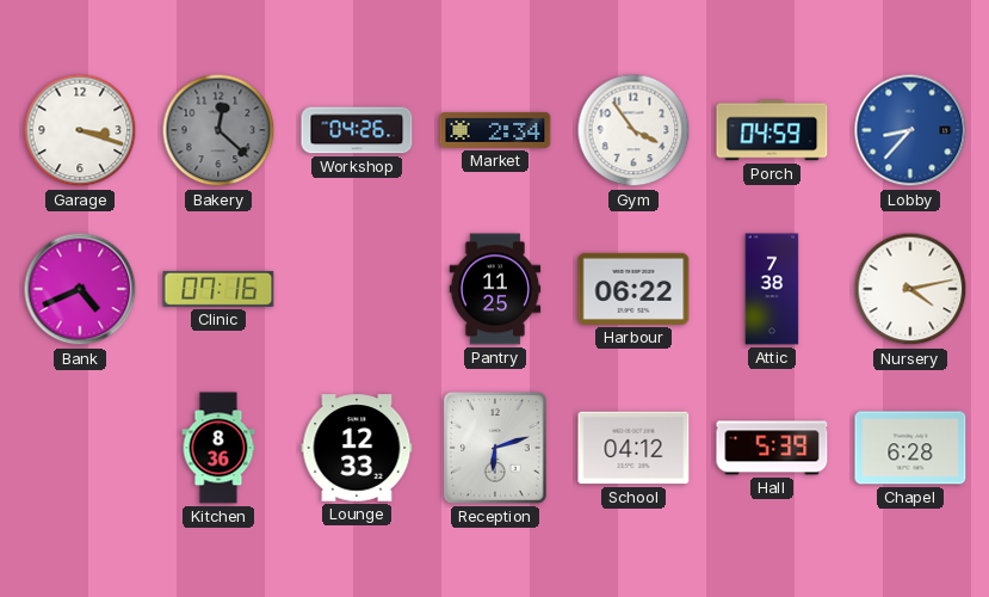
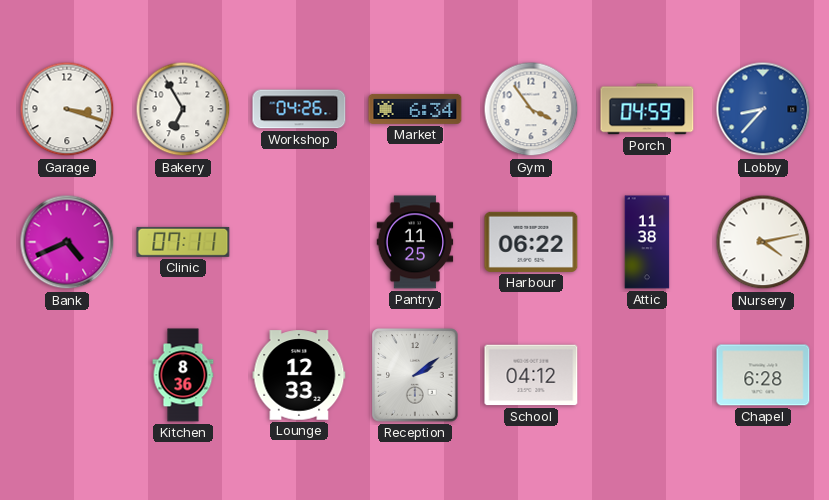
Bakery: 12:22 -> 6:55
Bakery dial: grey -> white
Market: 2:34 -> 6:34
Clinic: 07:16 -> 07:11
Attic: 7:38 -> 11:38
Reception: 6:12 -> 2:09
Hall: 5:39 -> none
